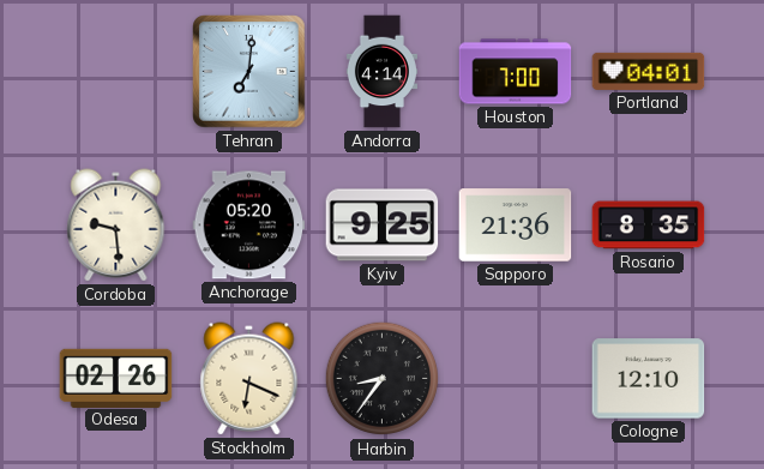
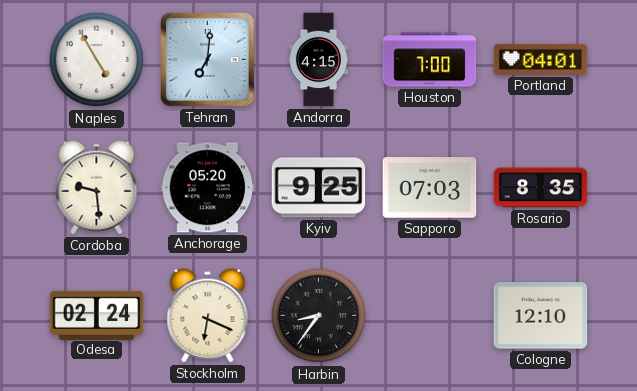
Naples: none -> 4:55
Andorra: 4:14 -> 4:15
Sapporo: 21:36 -> 07:03
Odesa: 02:26 -> 02:24
